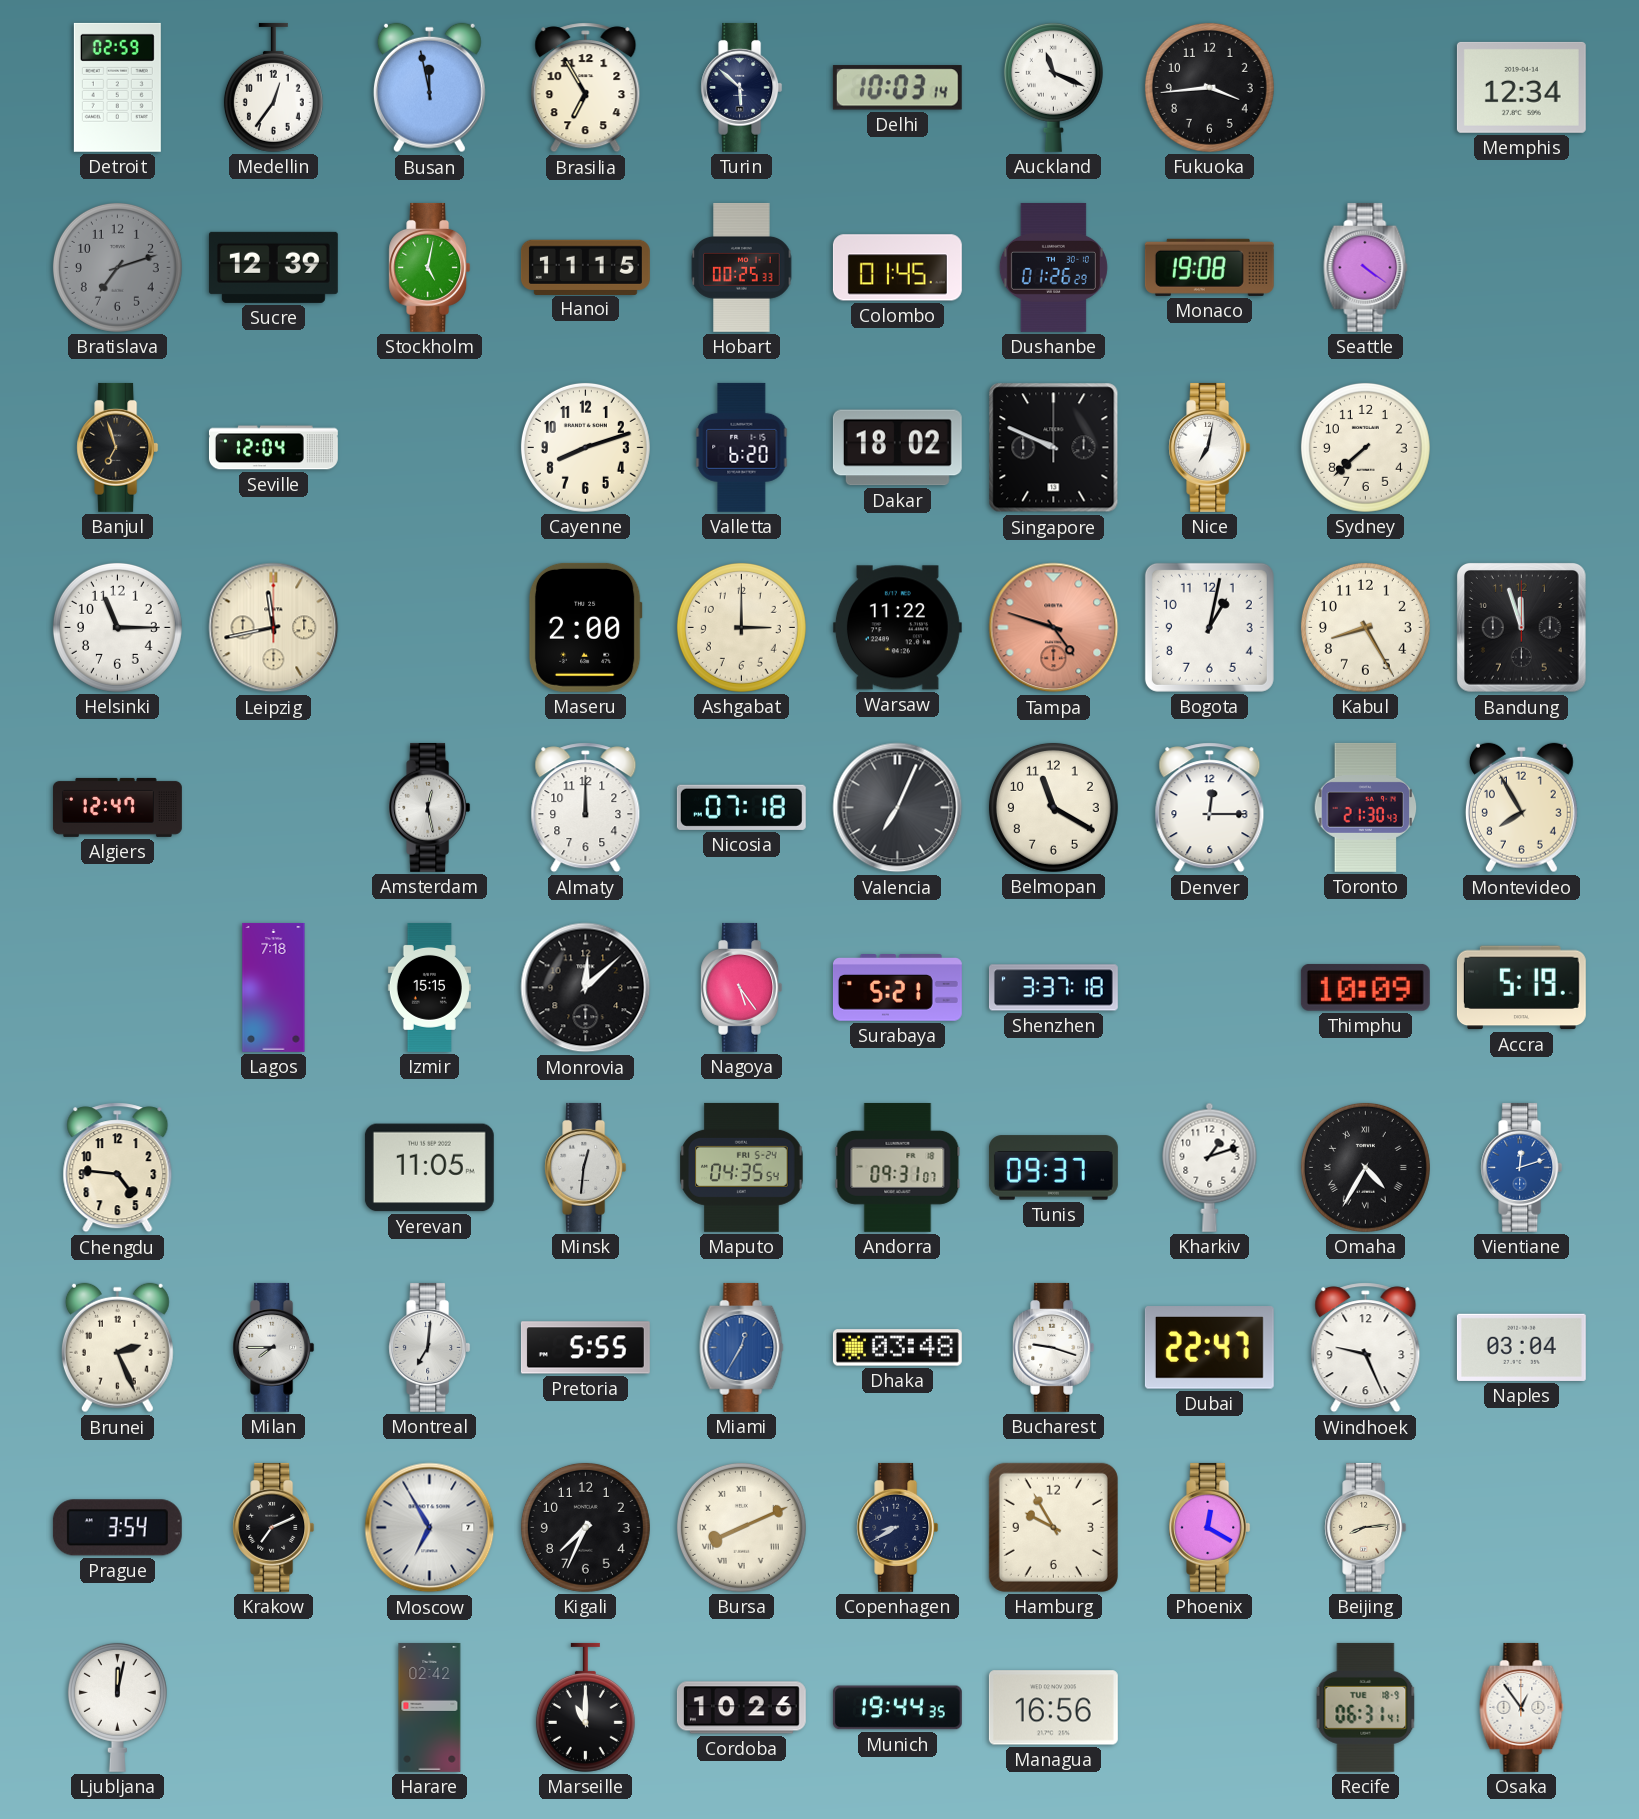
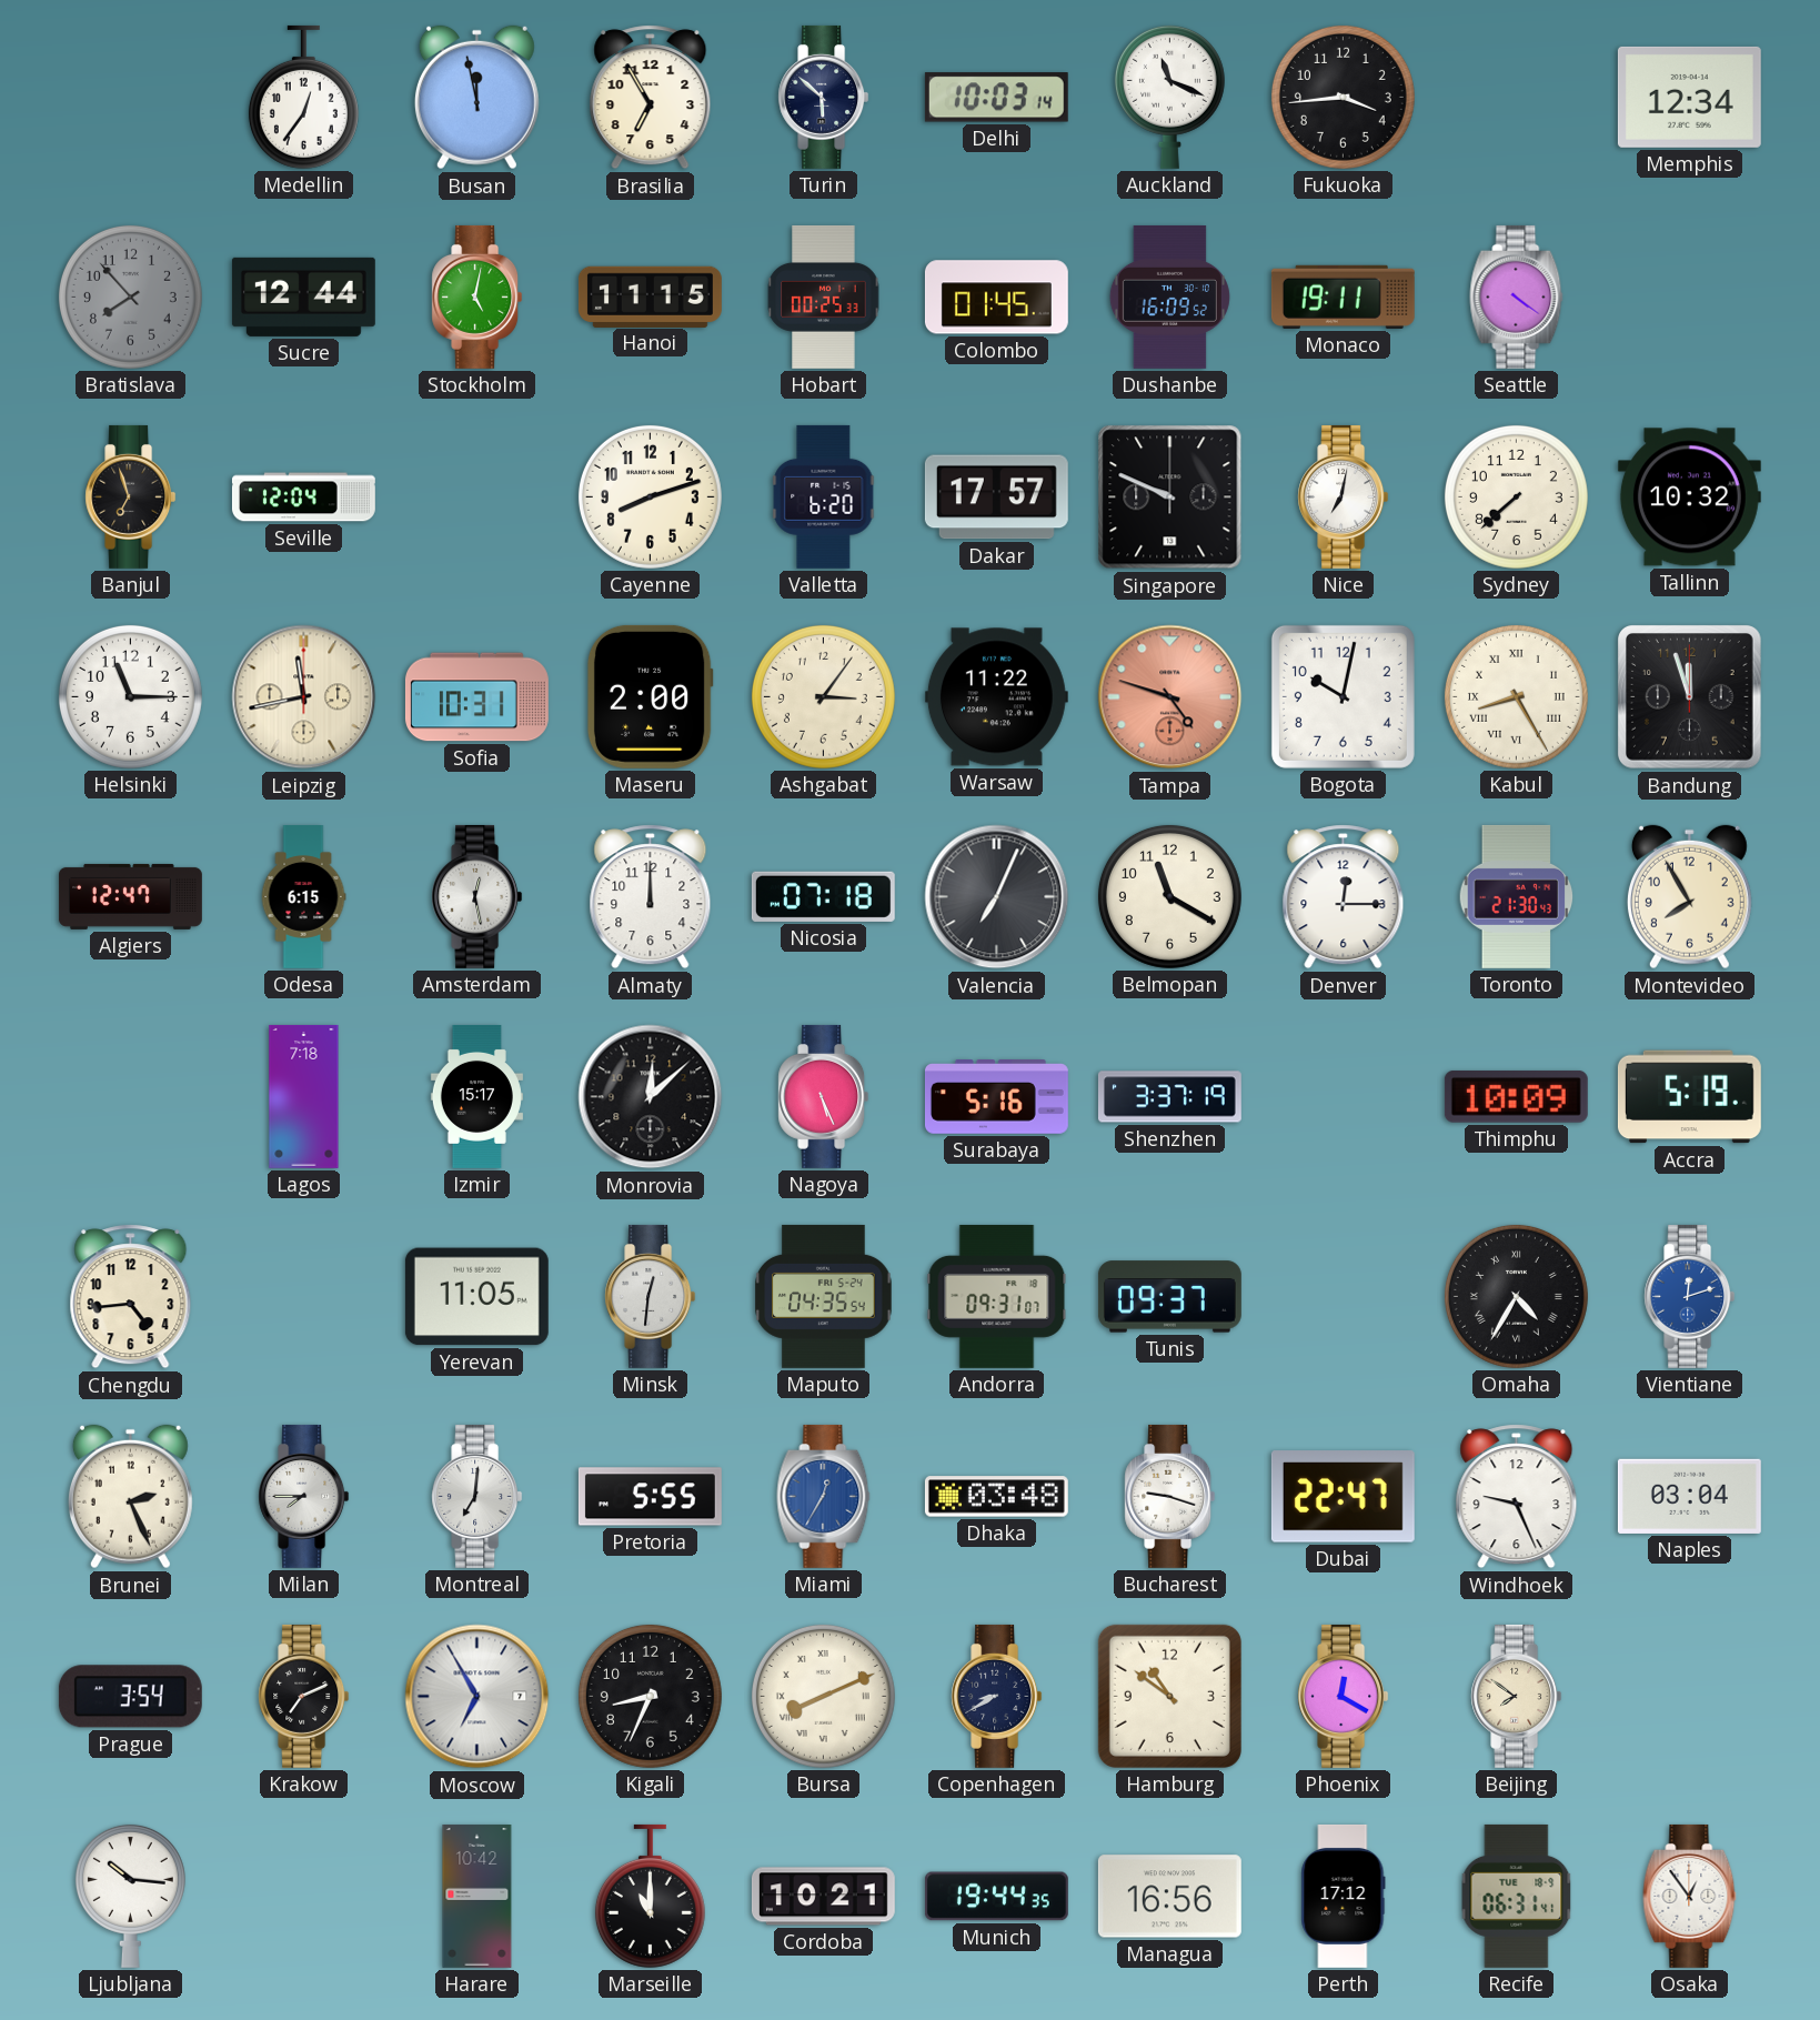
Detroit: 02:59 -> none
Bratislava: 7:12 -> 7:53
Sucre: 12:39 -> 12:44
Dushanbe: 01:26 -> 16:09
Monaco: 19:08 -> 19:11
Dakar: 18:02 -> 17:57
Tallinn: none -> 10:32
Sofia: none -> 10:31
Ashgabat: 3:00 -> 3:06
Bogota: 1:02 -> 10:02
Kabul numerals: Arabic -> Roman
Odesa: none -> 6:15
Izmir: 15:15 -> 15:17
Nagoya: 5:24 -> 5:26
Surabaya: 5:21 -> 5:16
Shenzhen: 3:37:18 -> 3:37:19
Chengdu: 4:46 -> 4:44
Kharkiv: 1:12 -> none
Kigali: 7:34 -> 8:34
Hamburg: 9:55 -> 10:51
Beijing: 8:14 -> 7:51
Ljubljana: 12:02 -> 10:16
Harare: 02:42 -> 10:42
Cordoba: 10:26 -> 10:21
Perth: none -> 17:12
